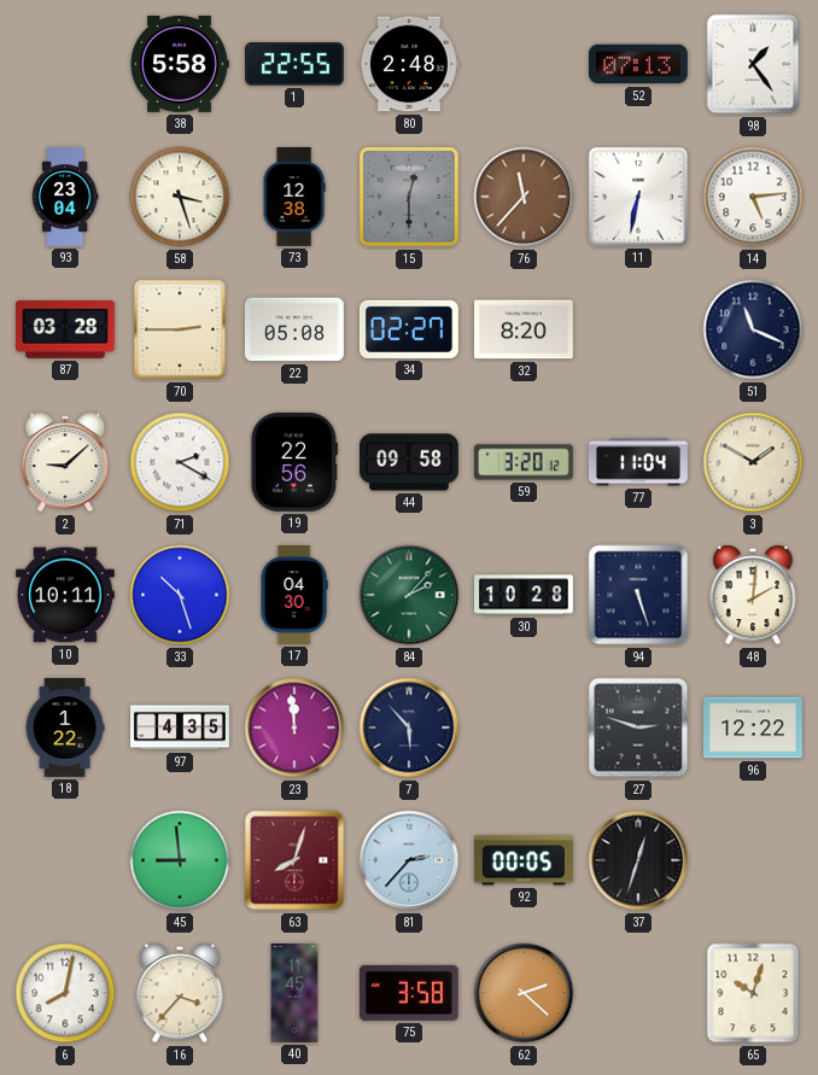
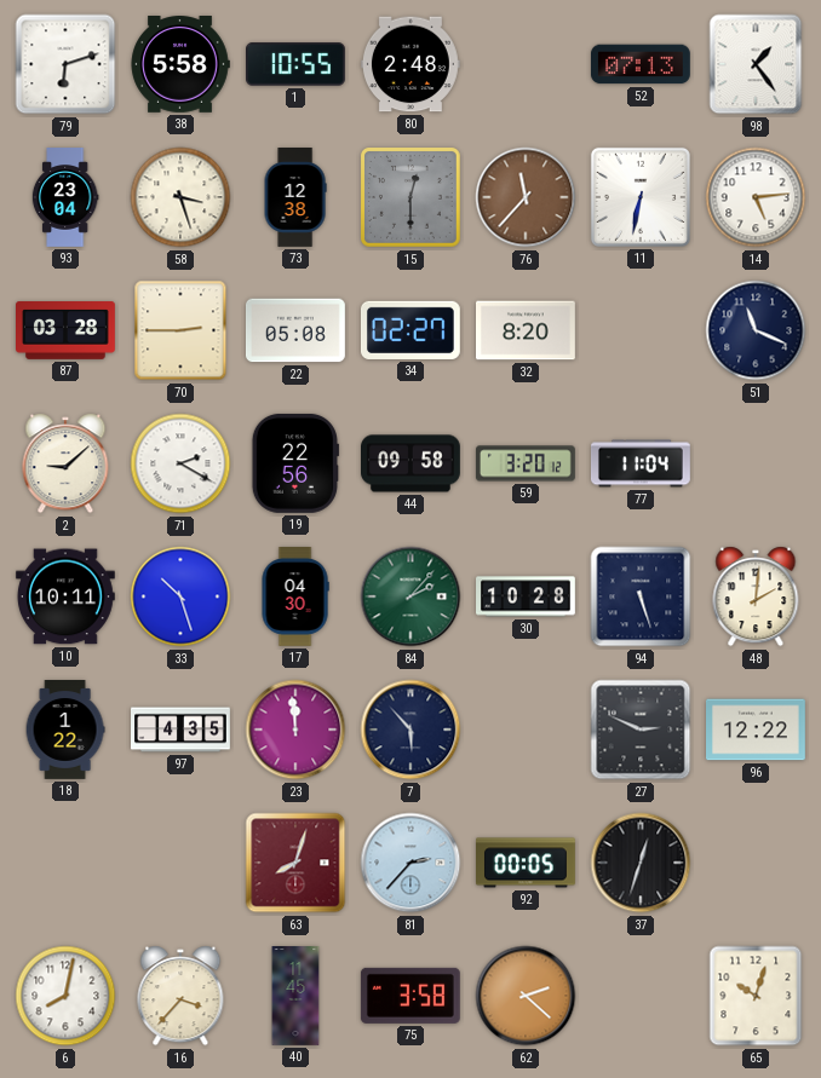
79: none -> 6:12
1: 22:55 -> 10:55
3: 1:50 -> none
27: 2:48 -> 2:49
45: 8:59 -> none
